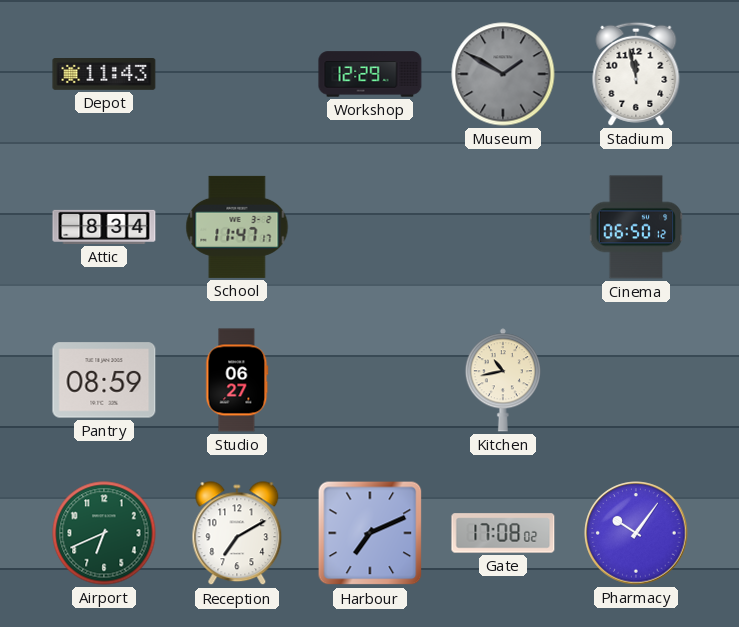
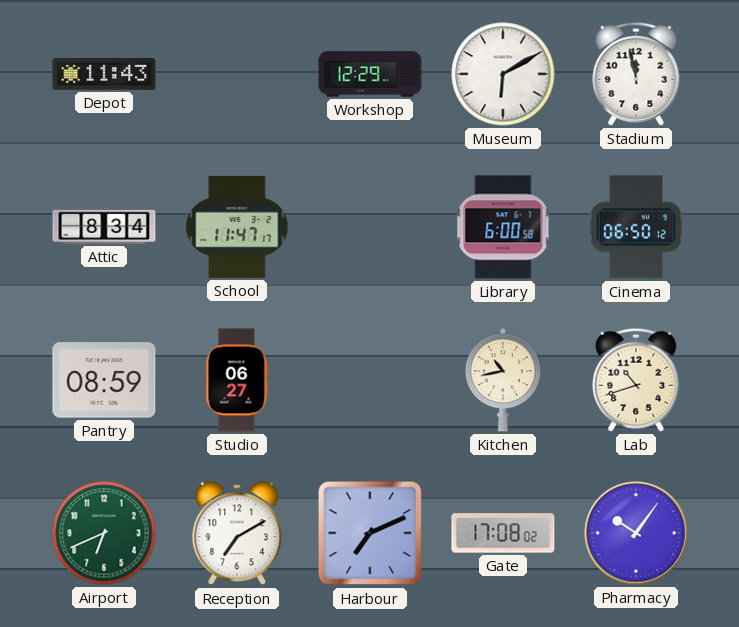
Museum: 1:50 -> 6:10
Museum dial: grey -> white
Library: none -> 6:00
Lab: none -> 10:42
